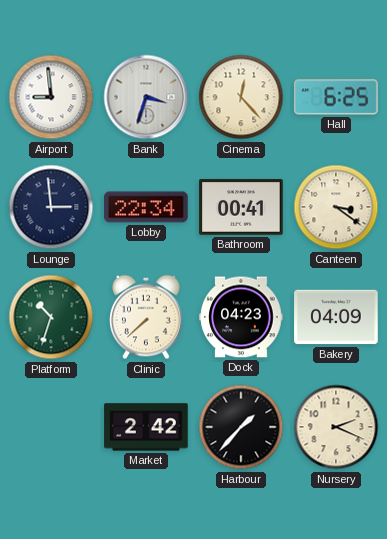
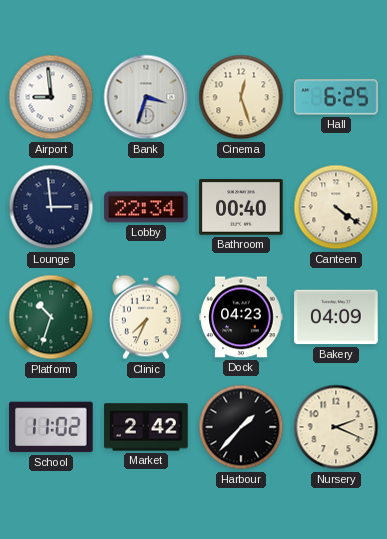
Cinema: 12:23 -> 12:27
Bathroom: 00:41 -> 00:40
Canteen: 3:21 -> 4:21
Clinic: 7:38 -> 7:34
School: none -> 11:02
